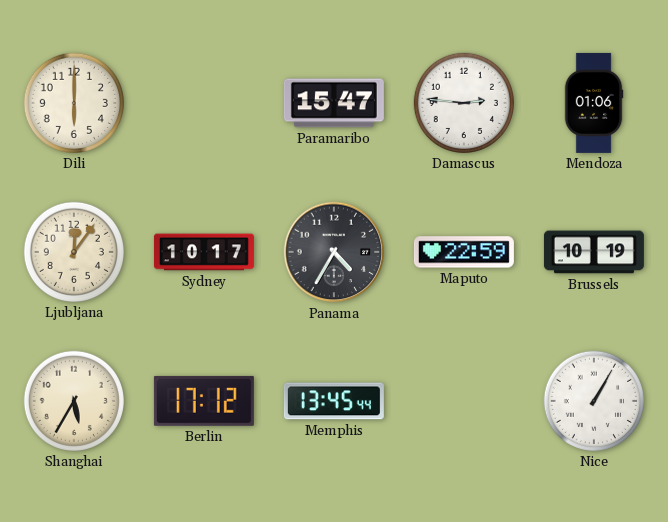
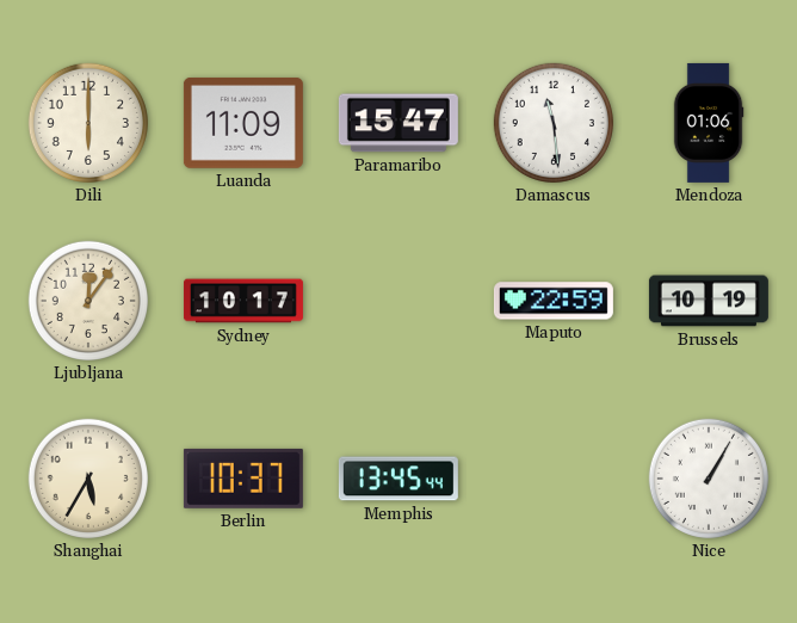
Luanda: none -> 11:09
Damascus: 2:46 -> 11:29
Panama: 4:35 -> none
Berlin: 17:12 -> 10:37
